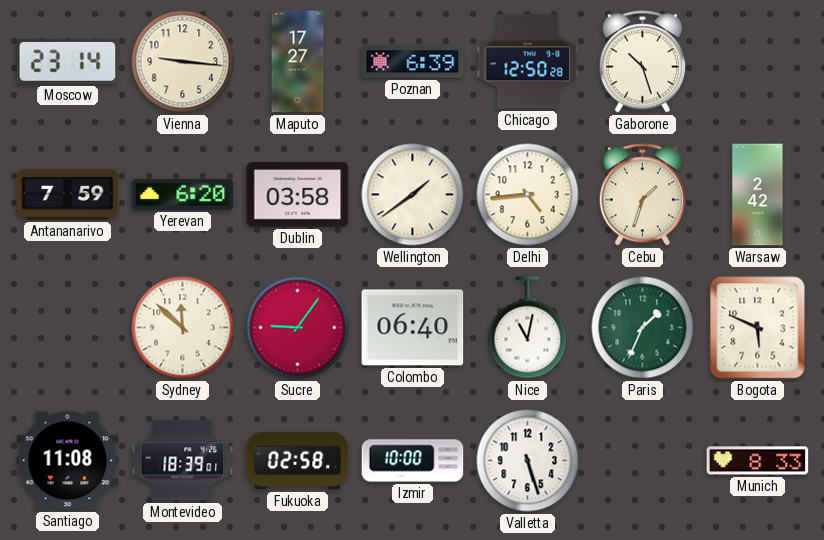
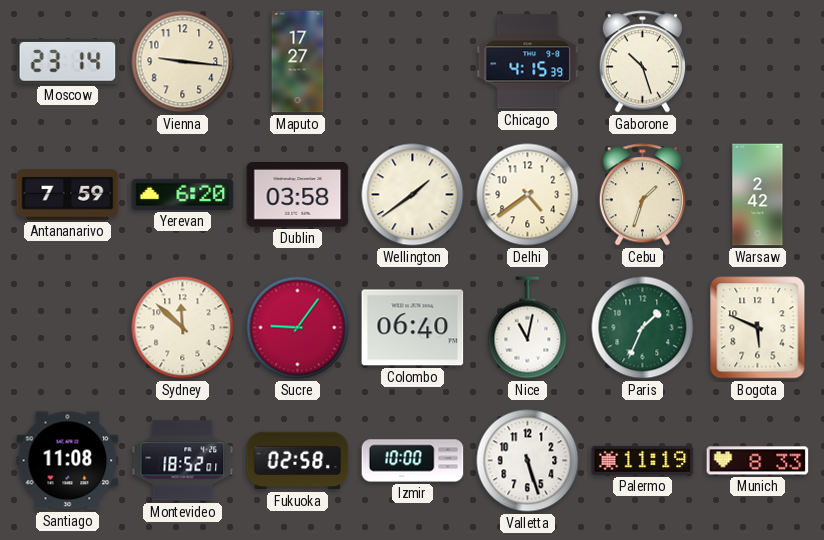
Poznan: 6:39 -> none
Chicago: 12:50 -> 4:15
Delhi: 4:44 -> 4:39
Montevideo: 18:39 -> 18:52
Palermo: none -> 11:19
